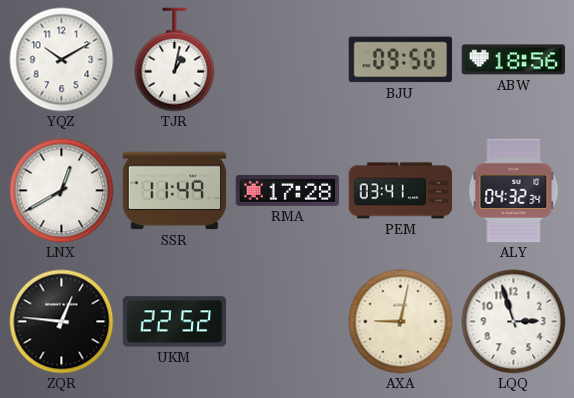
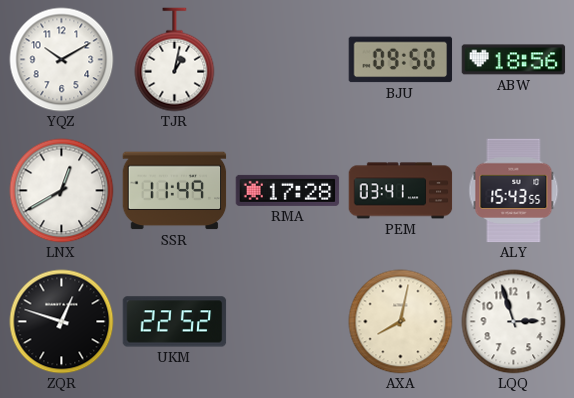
ALY: 04:32 -> 15:43
ZQR: 12:46 -> 12:48
AXA: 9:02 -> 8:02
